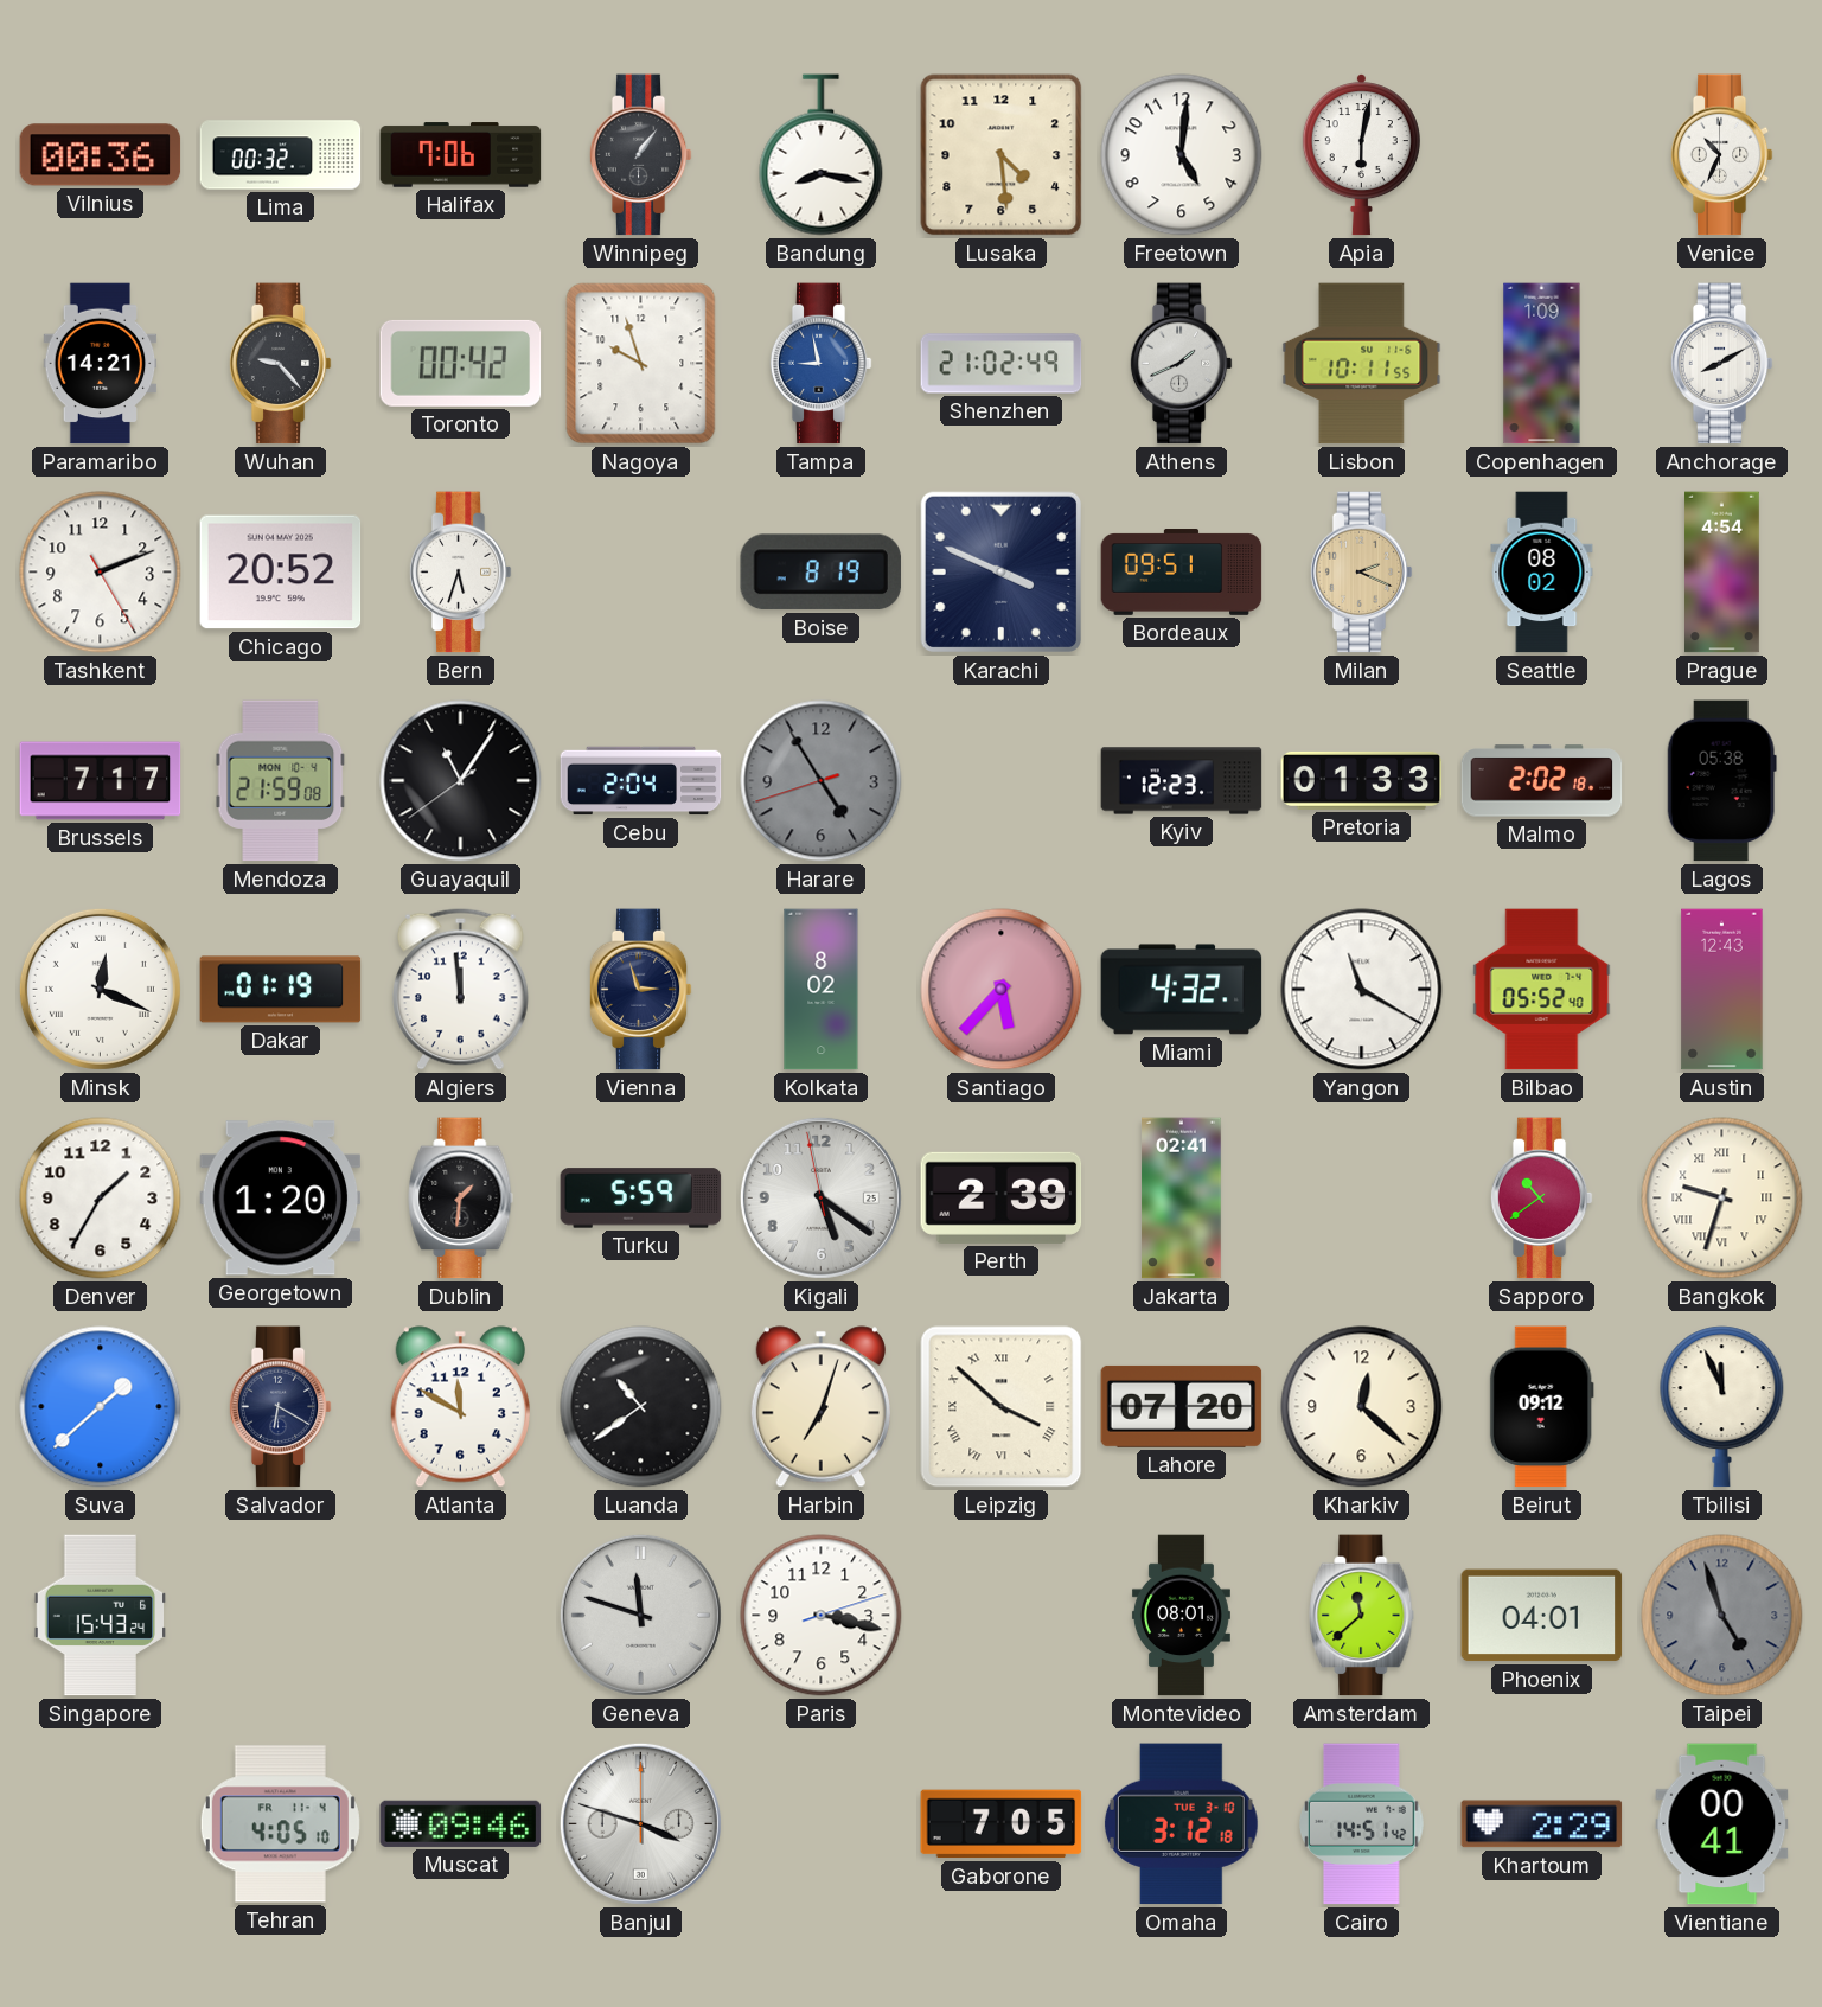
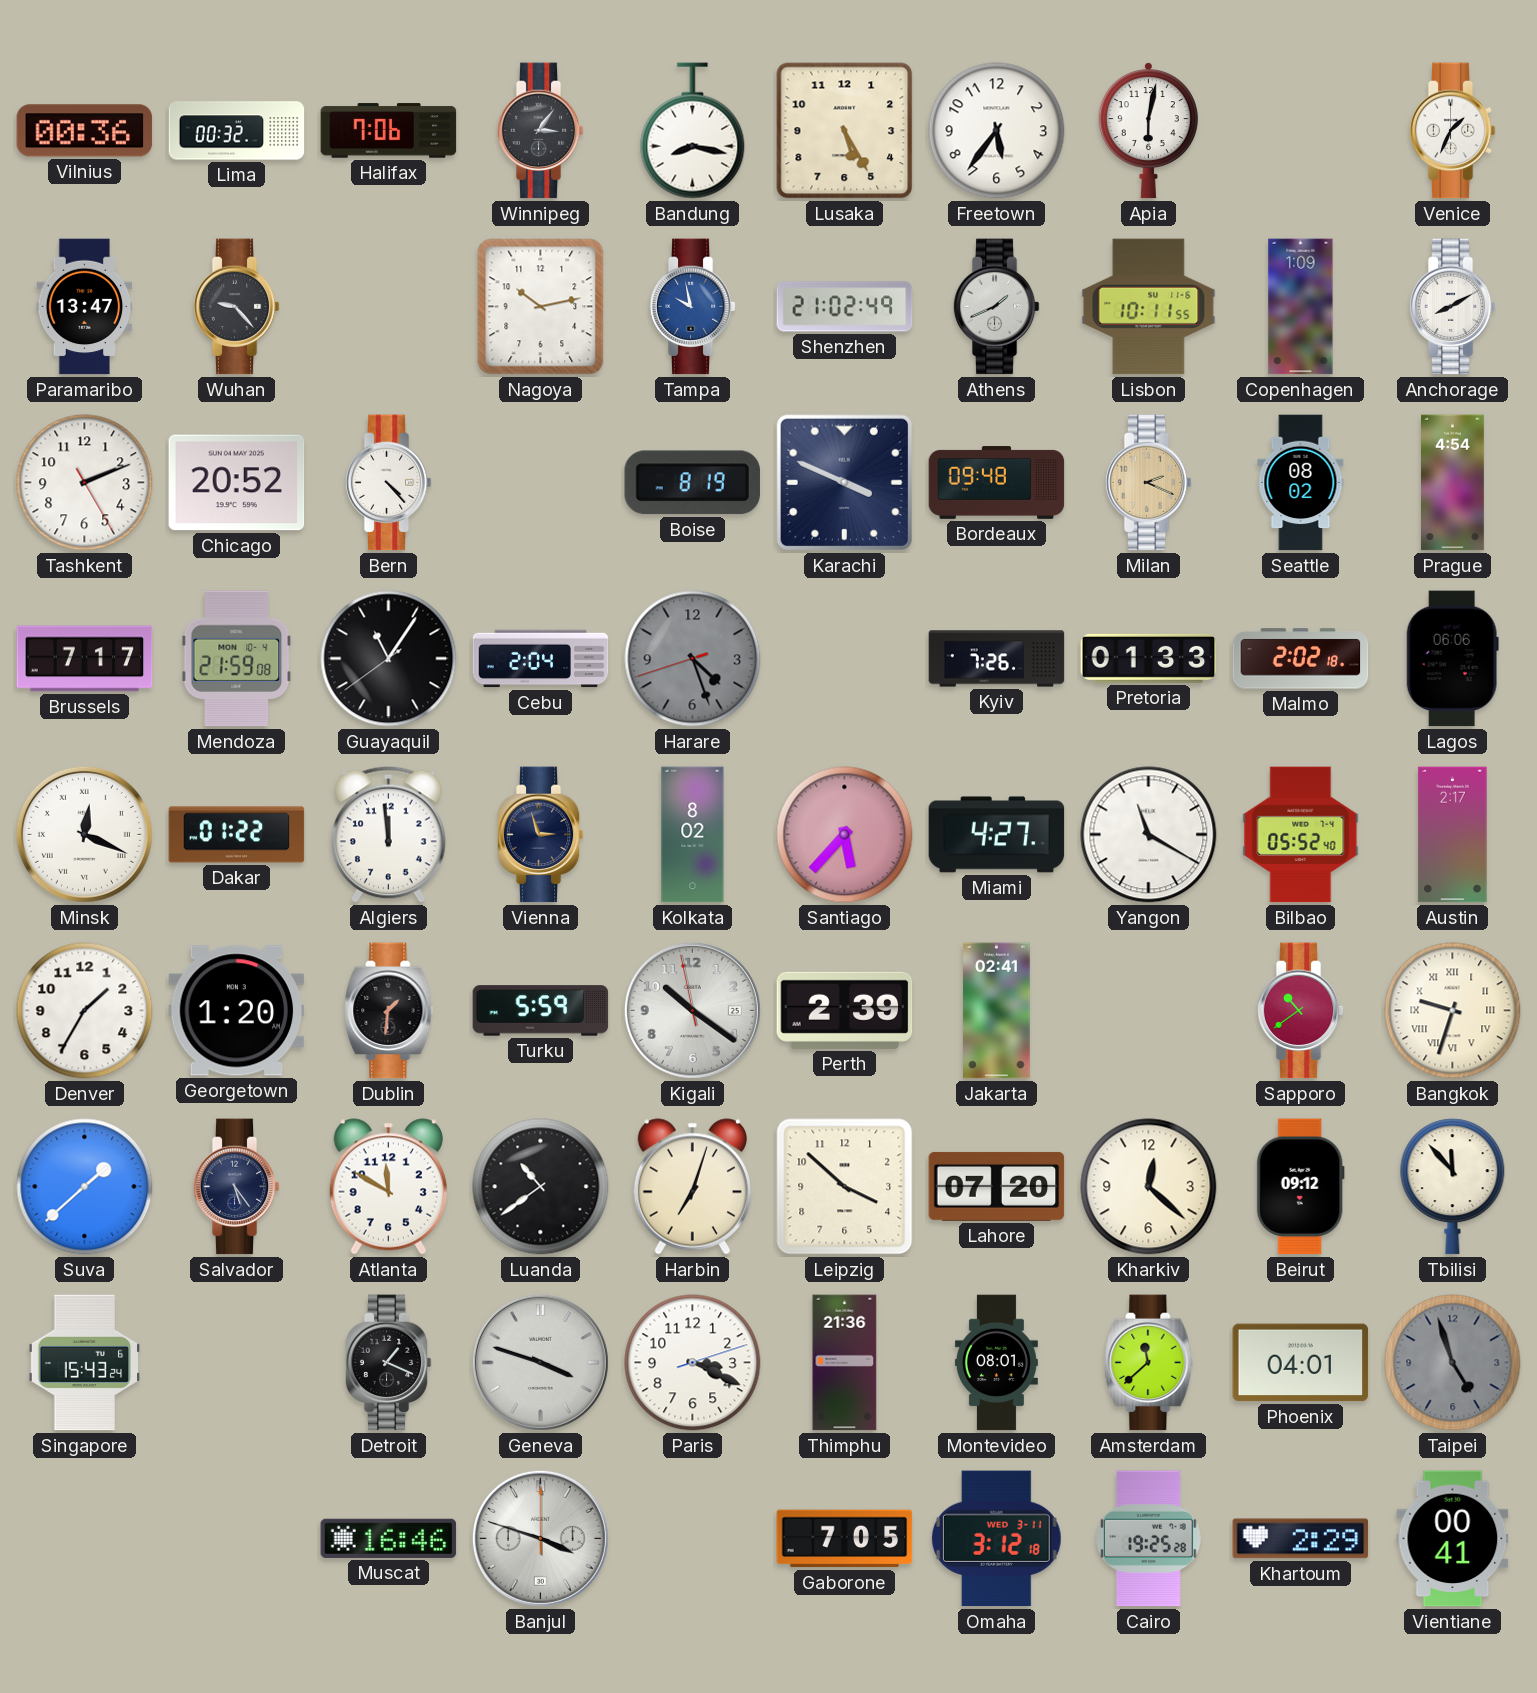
Winnipeg: 1:06 -> 3:06
Lusaka: 4:29 -> 5:25
Freetown: 5:01 -> 5:36
Venice: 10:34 -> 1:34
Paramaribo: 14:21 -> 13:47
Toronto: 00:42 -> none
Nagoya: 9:57 -> 10:13
Tampa: 8:58 -> 9:58
Bern: 5:33 -> 4:23
Bordeaux: 09:51 -> 09:48
Harare: 4:54 -> 4:26
Kyiv: 12:23 -> 7:26
Lagos: 05:38 -> 06:06
Dakar: 01:19 -> 01:22
Miami: 4:32 -> 4:27
Austin: 12:43 -> 2:17
Kigali: 5:20 -> 10:20
Salvador: 6:20 -> 5:24
Leipzig numerals: Roman -> Arabic
Tbilisi: 11:56 -> 11:53
Detroit: none -> 1:19
Geneva: 11:48 -> 3:48
Paris: 3:17 -> 3:19
Thimphu: none -> 21:36
Tehran: 4:05 -> none
Muscat: 09:46 -> 16:46
Omaha date: TUE 3-10 -> WED 3-11
Cairo: 14:51 -> 19:25
